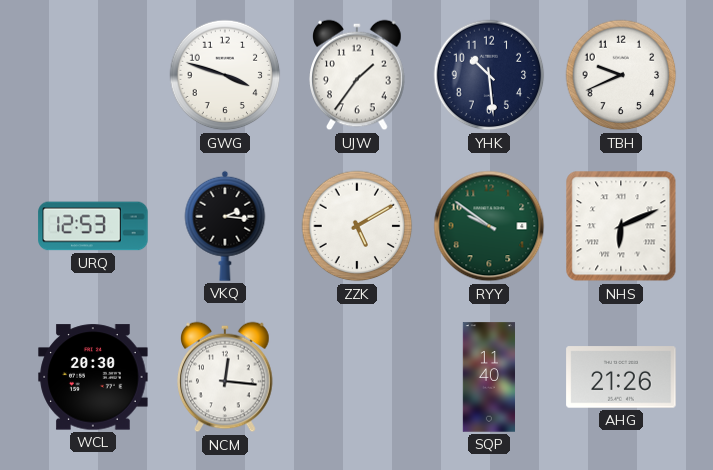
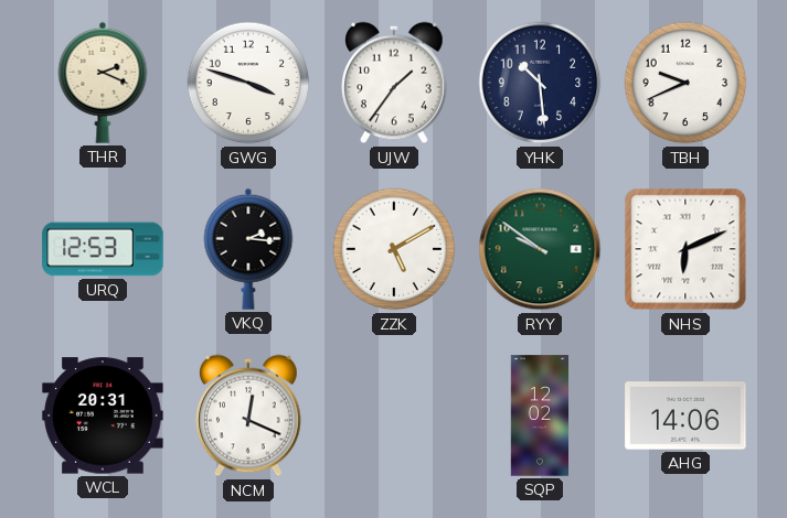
THR: none -> 2:19
WCL: 20:30 -> 20:31
NCM: 12:16 -> 12:19
SQP: 11:40 -> 12:02
AHG: 21:26 -> 14:06
